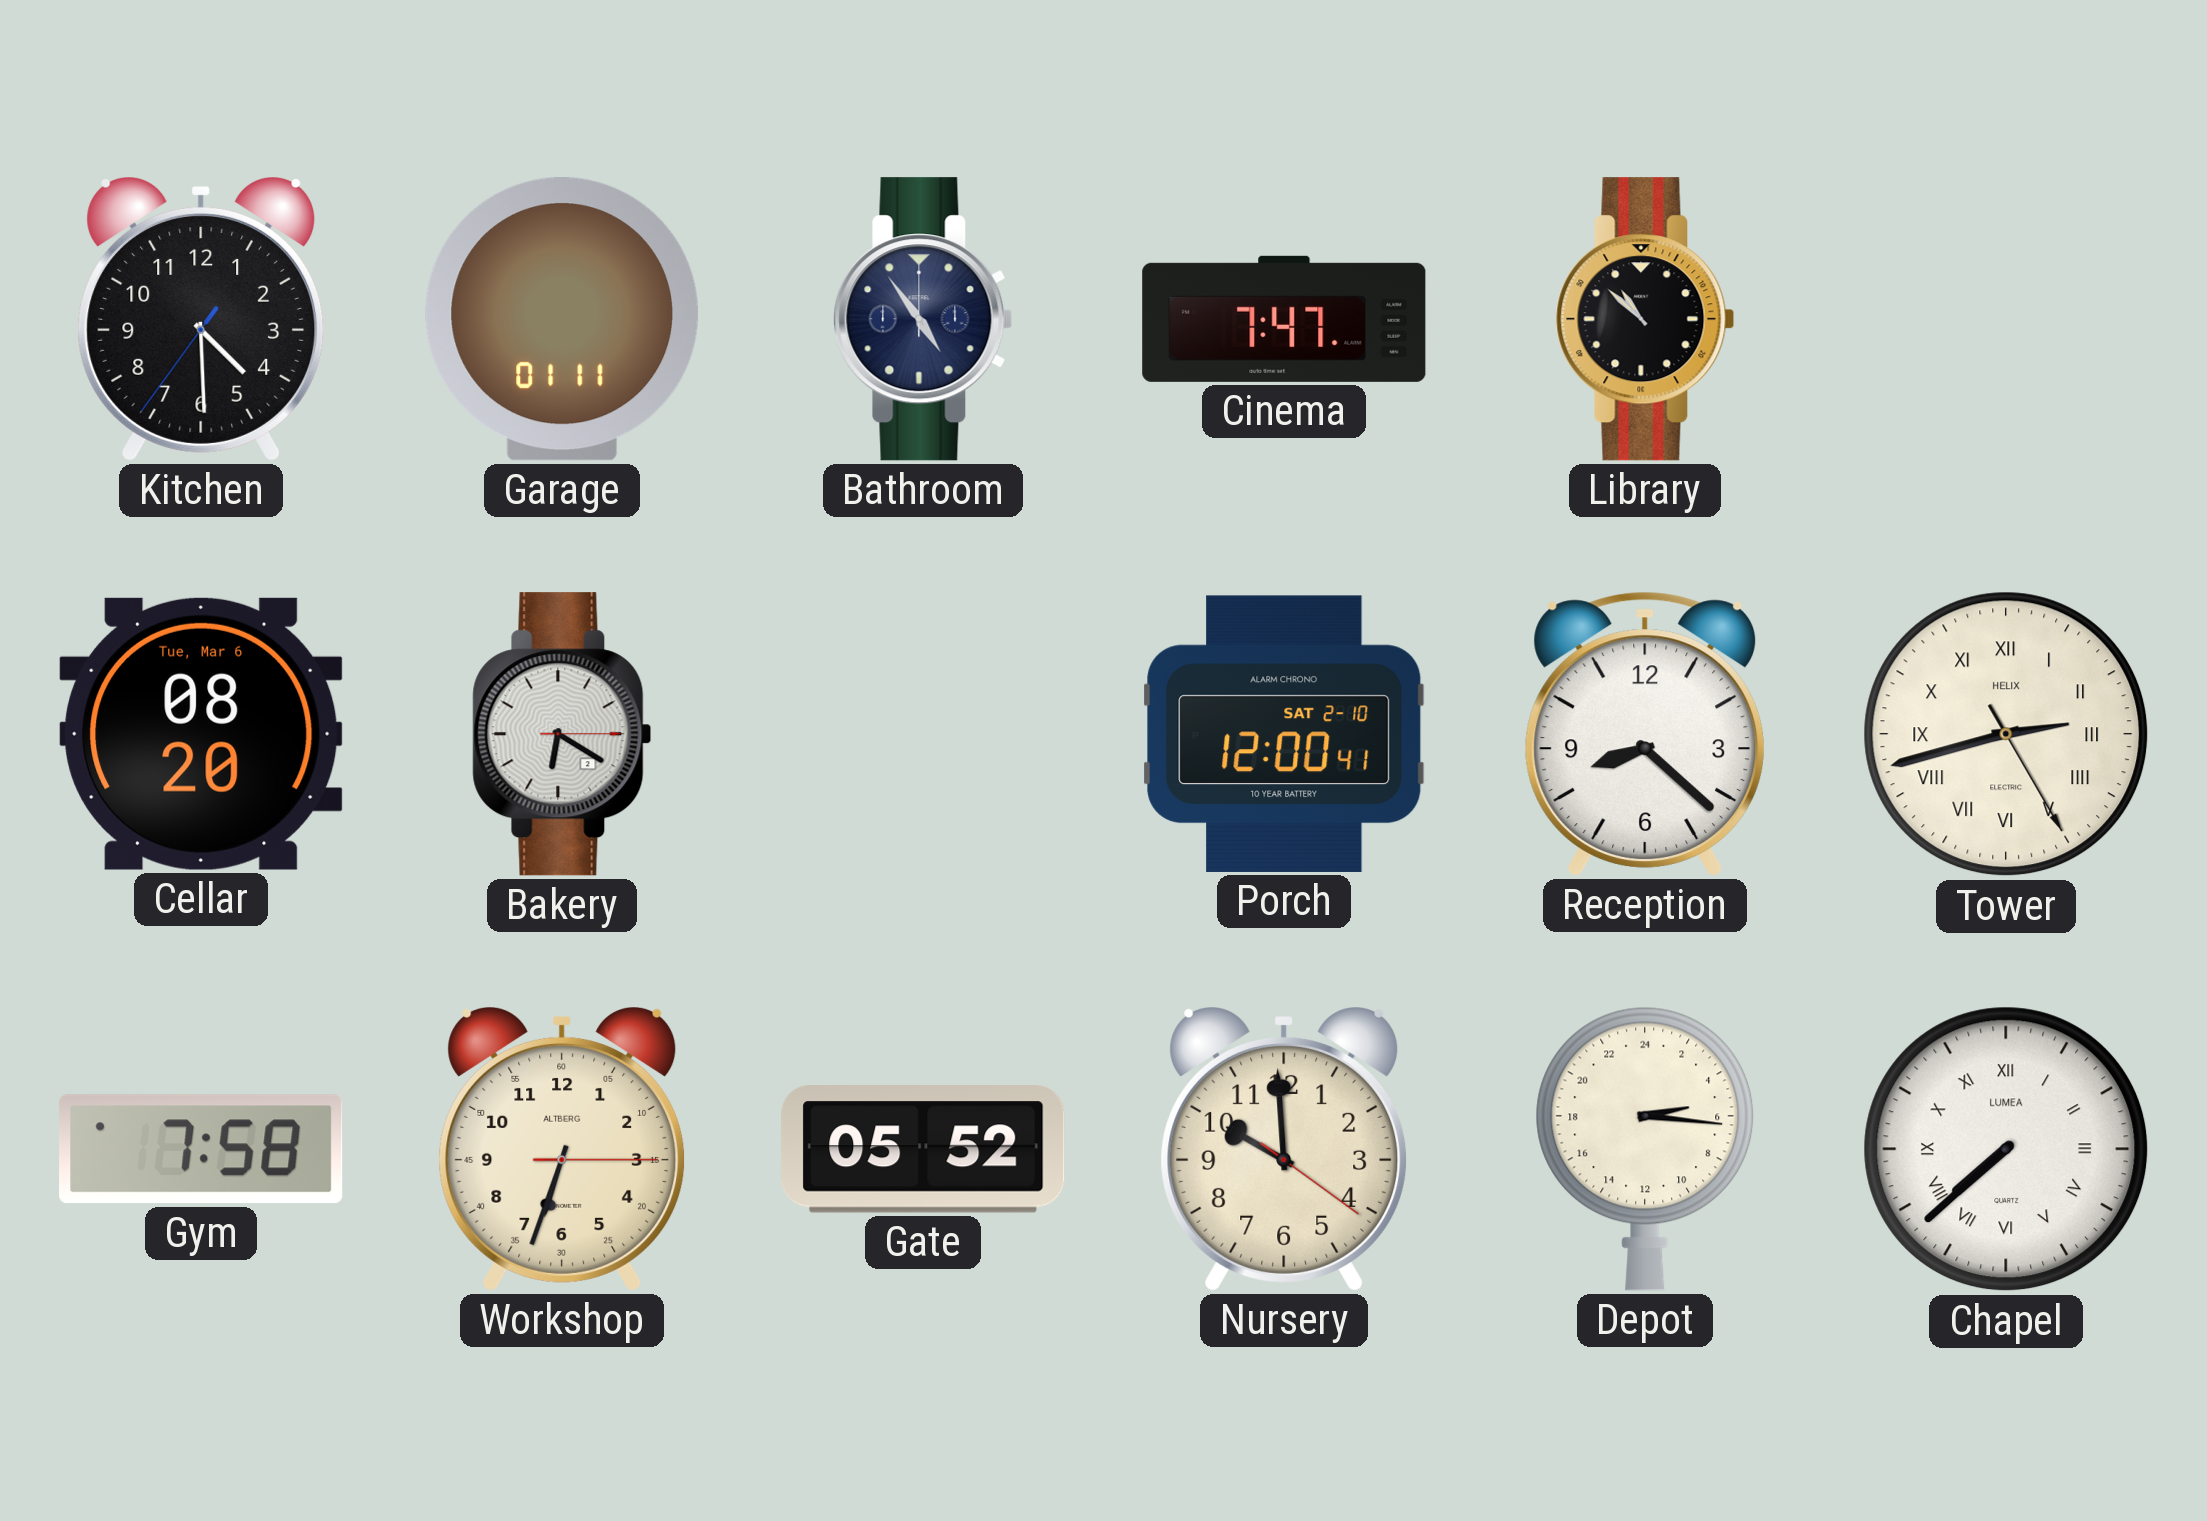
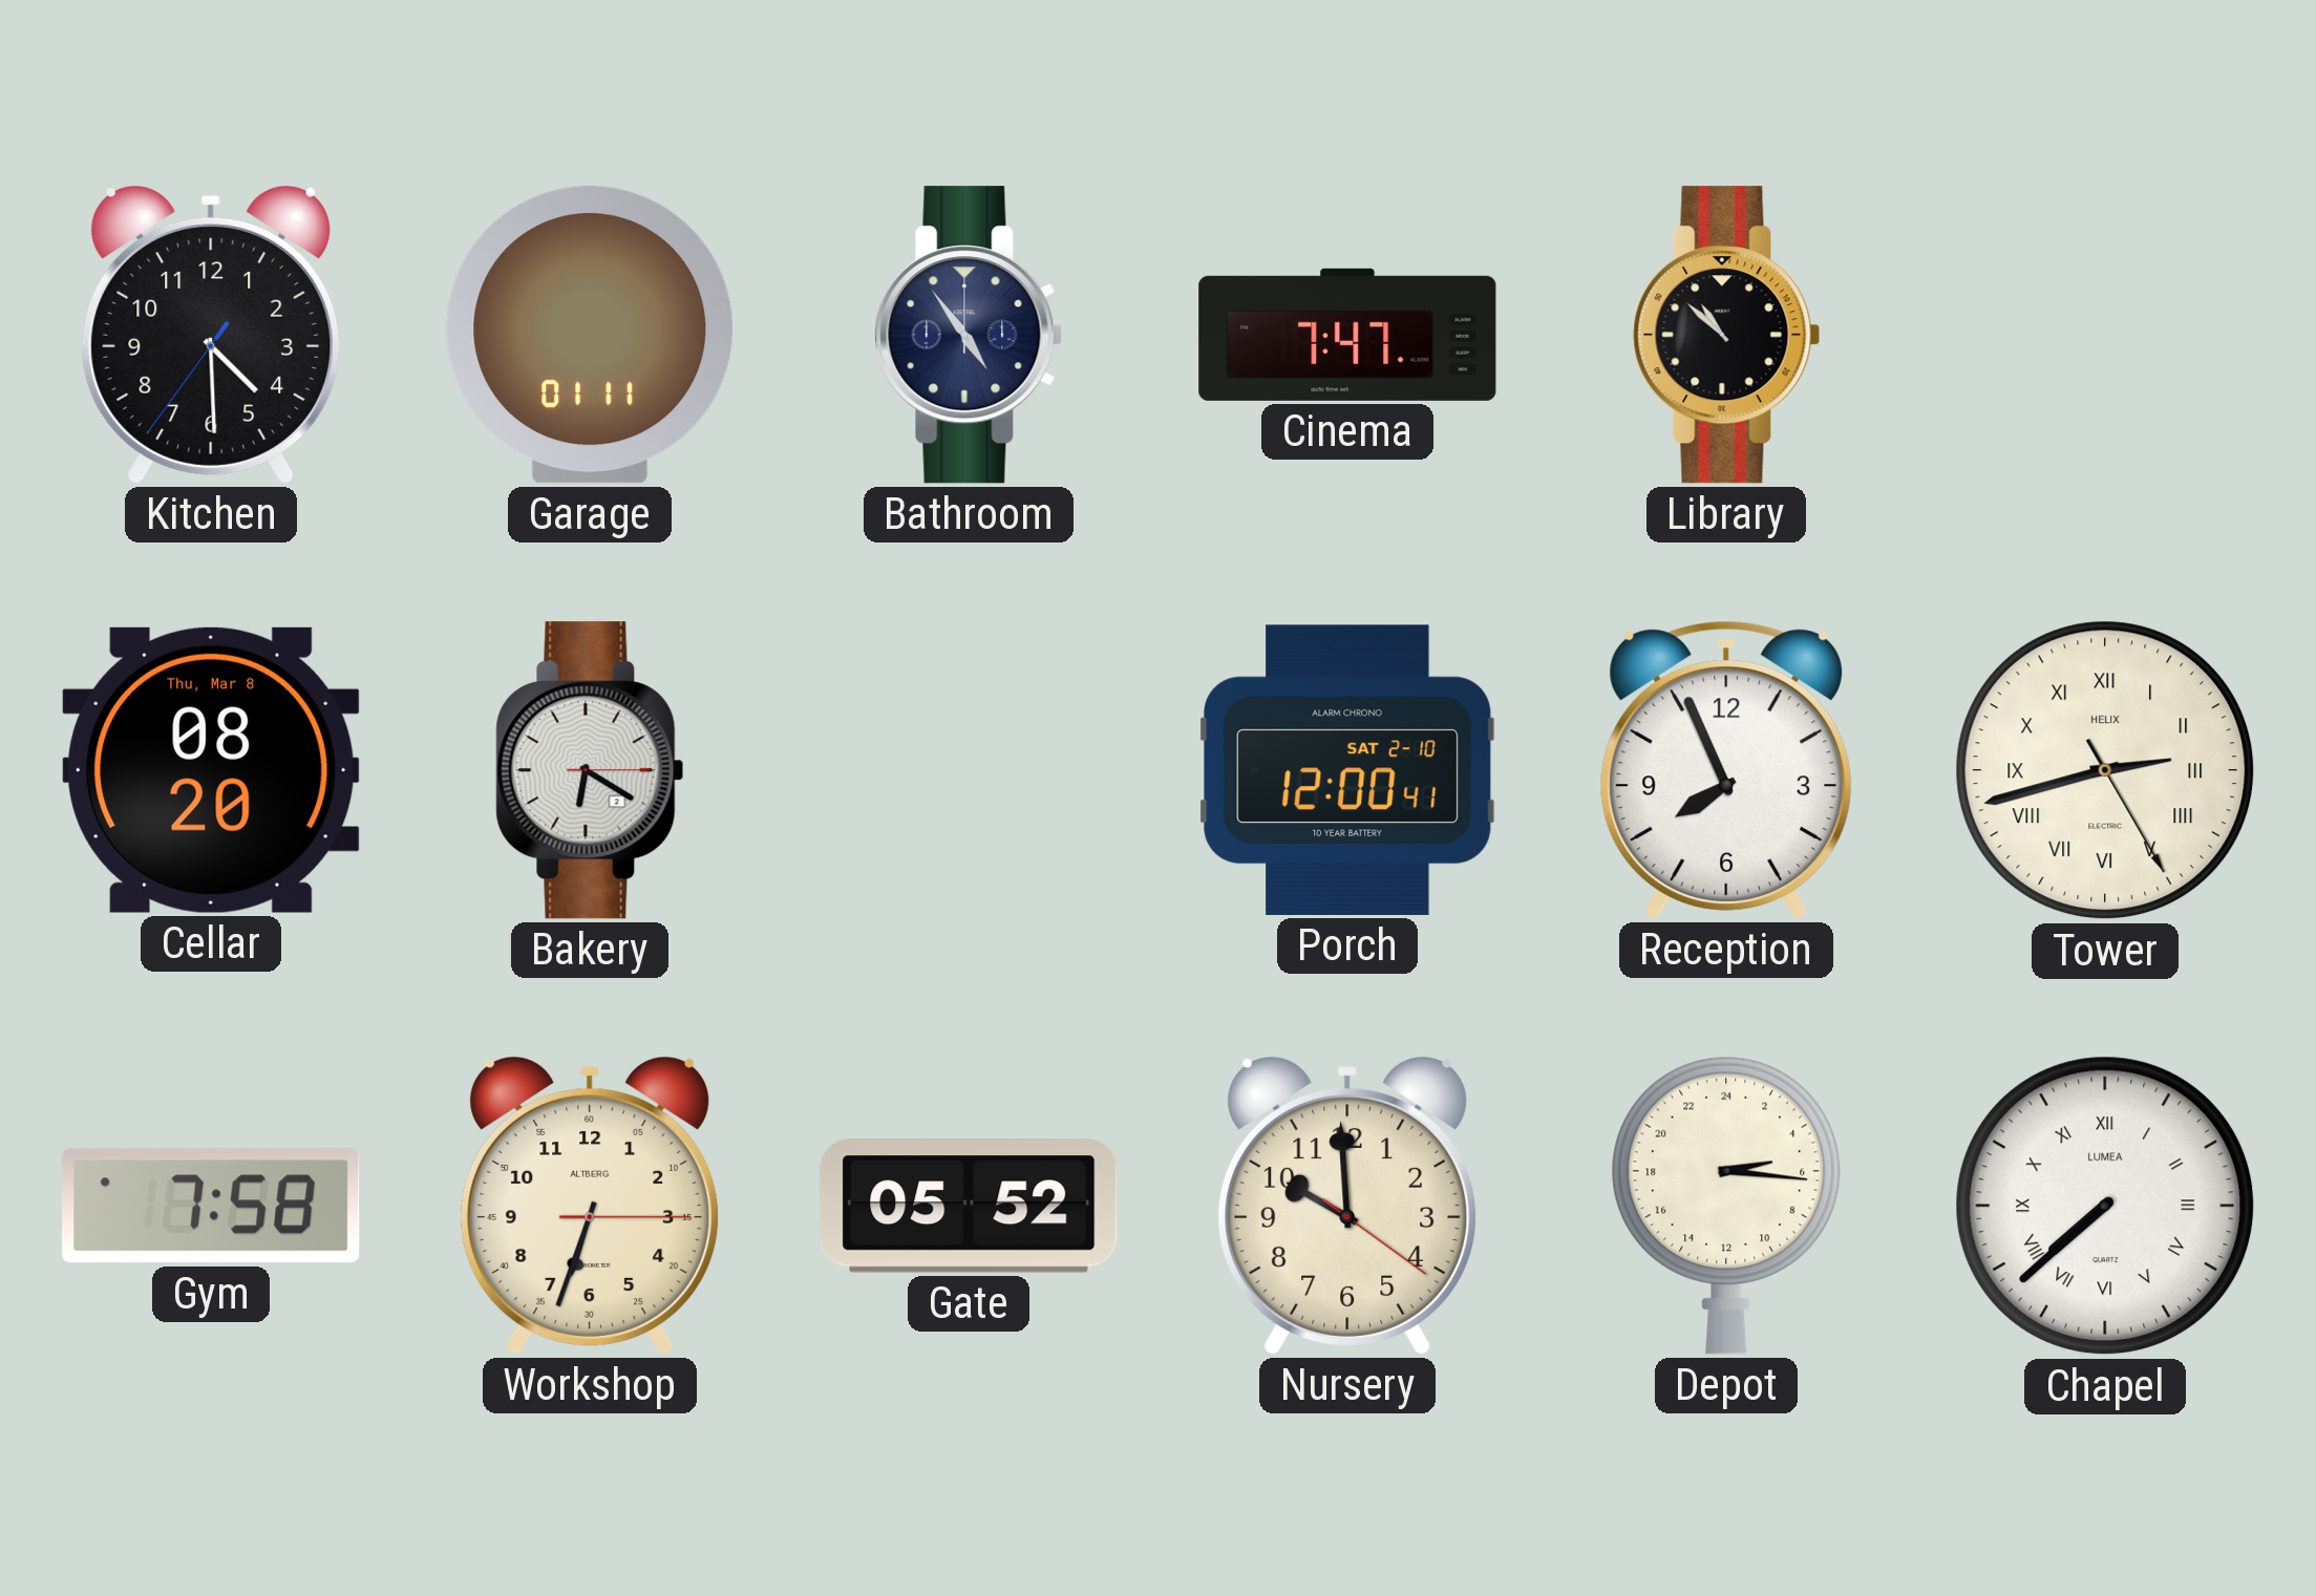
Cellar date: Tue, Mar 6 -> Thu, Mar 8
Reception: 8:22 -> 7:56
